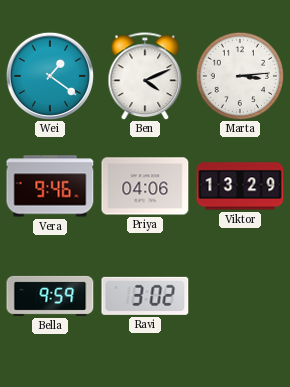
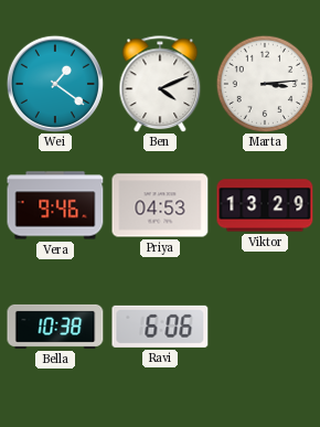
Priya: 04:06 -> 04:53
Bella: 9:59 -> 10:38
Ravi: 3:02 -> 6:06
